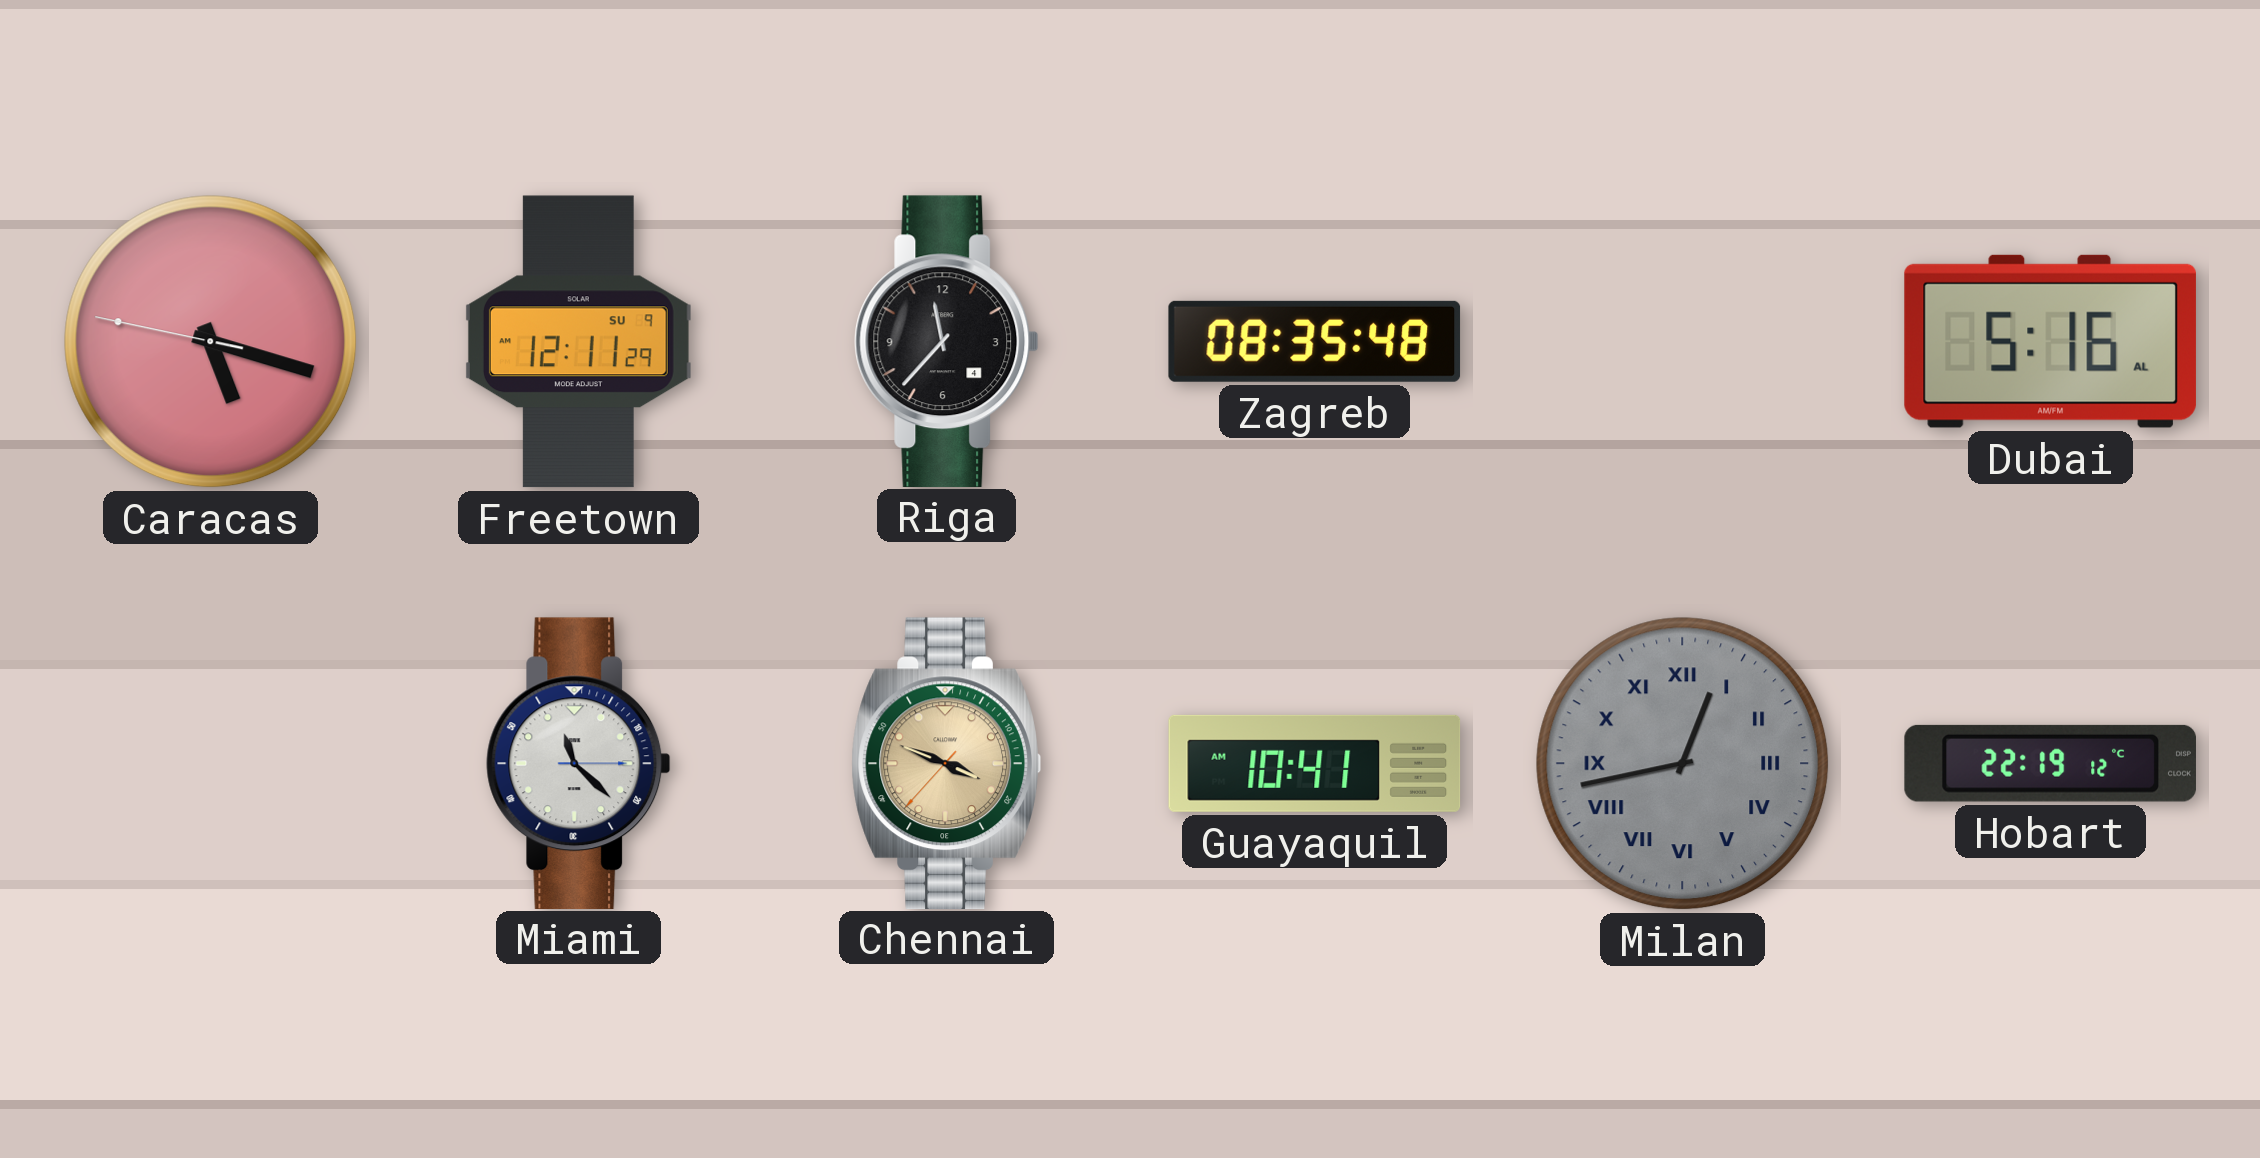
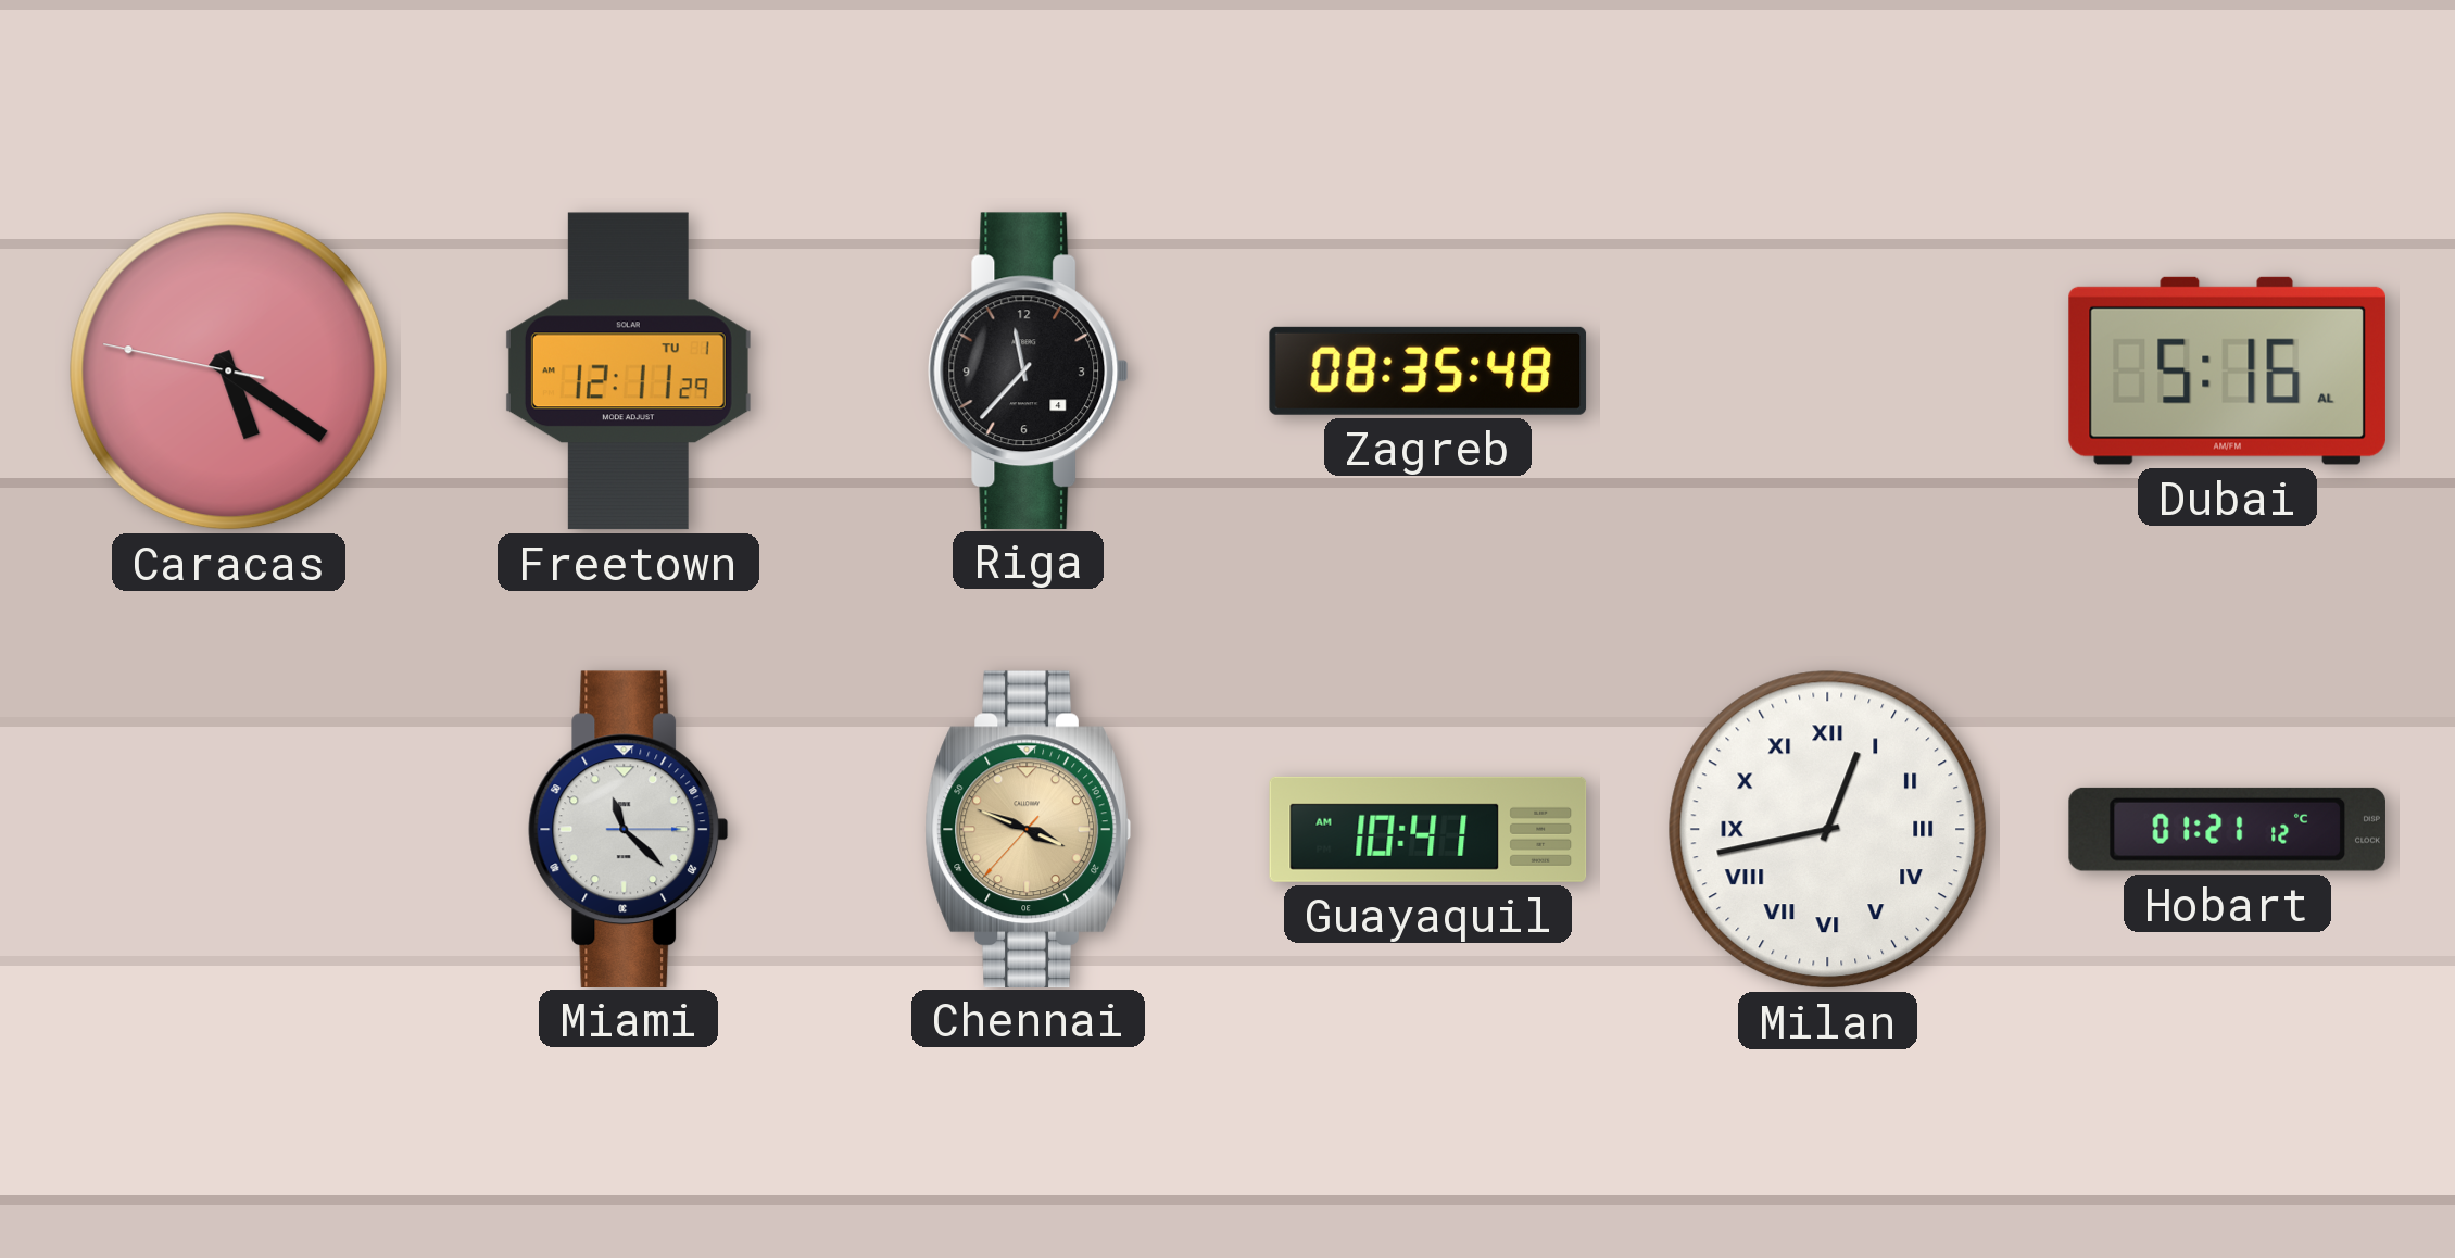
Caracas: 5:17 -> 5:20
Freetown date: SU 9 -> TU 1
Milan dial: grey -> white
Hobart: 22:19 -> 01:21
